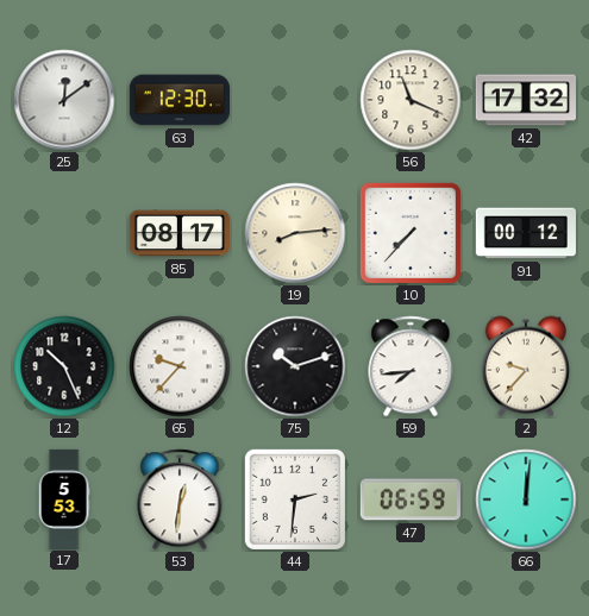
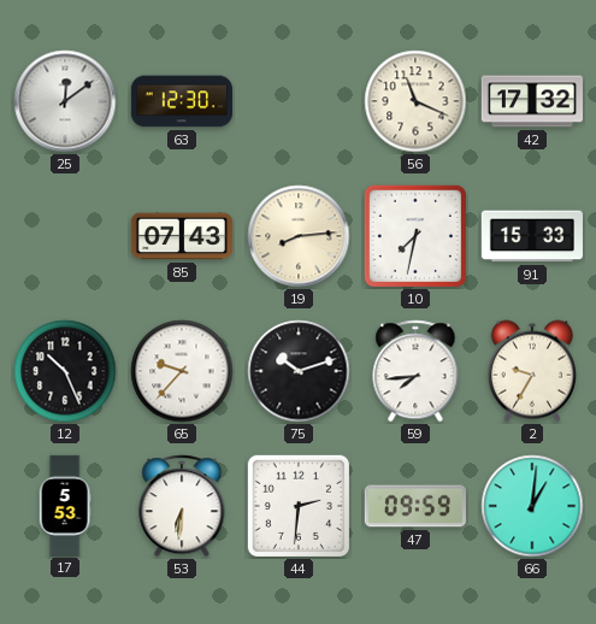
85: 08:17 -> 07:43
10: 7:37 -> 7:32
91: 00:12 -> 15:33
2: 9:37 -> 9:35
53: 12:31 -> 6:31
47: 06:59 -> 09:59
66: 12:01 -> 1:01
